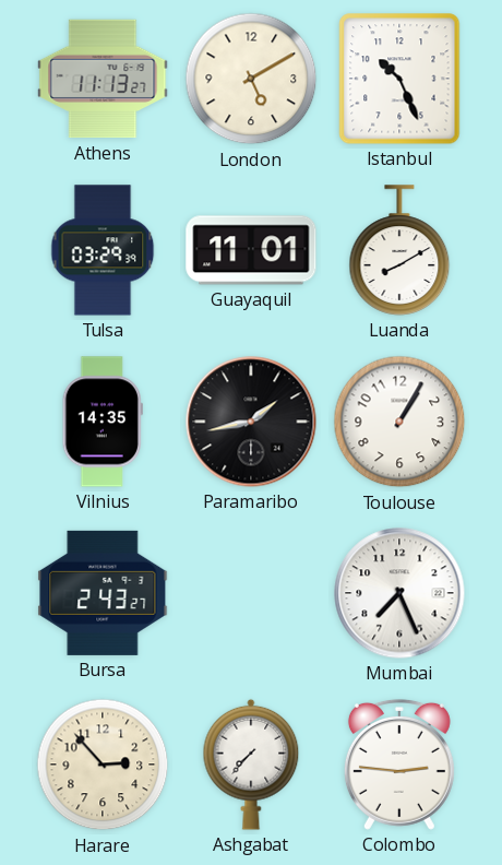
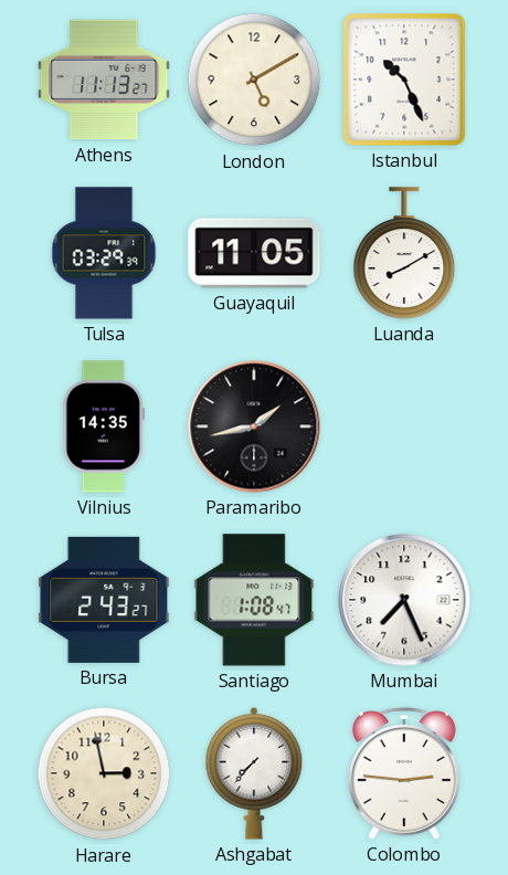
Guayaquil: 11:01 -> 11:05
Toulouse: 1:05 -> none
Santiago: none -> 1:08
Harare: 2:53 -> 2:58
